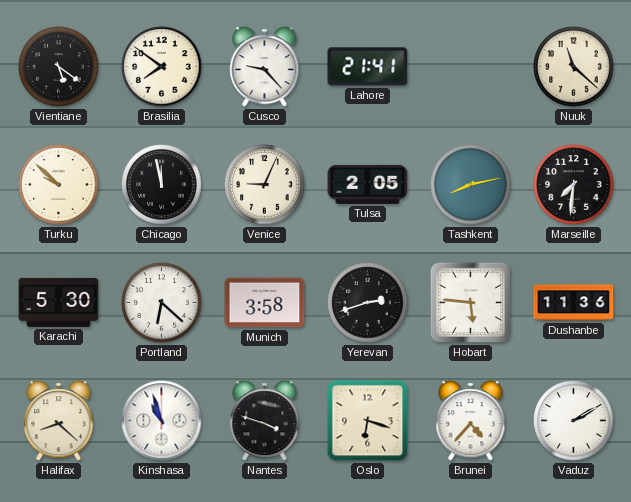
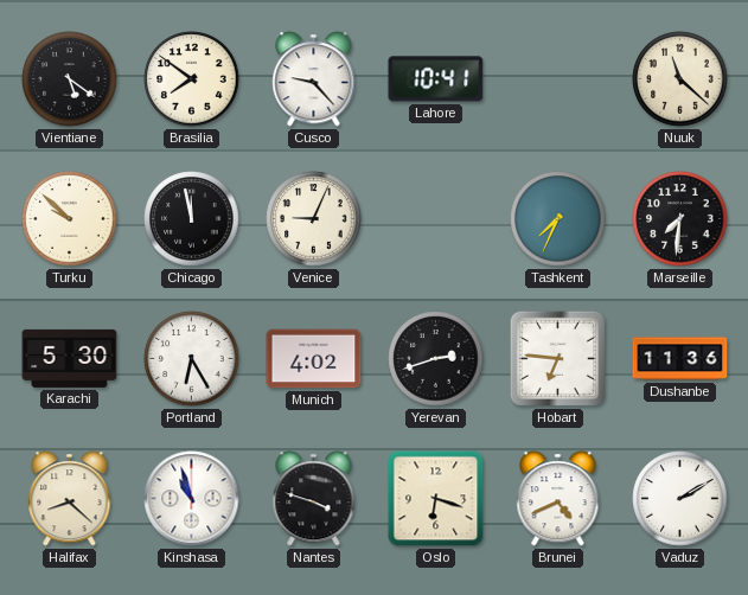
Lahore: 21:41 -> 10:41
Tulsa: 2:05 -> none
Tashkent: 8:13 -> 7:34
Portland: 6:22 -> 6:25
Munich: 3:58 -> 4:02
Hobart: 5:46 -> 6:46
Brunei: 4:37 -> 4:41
